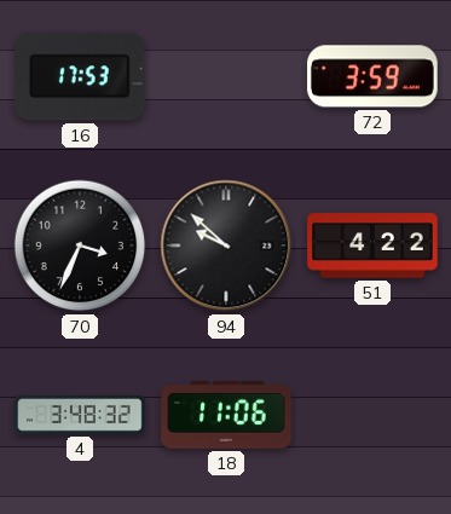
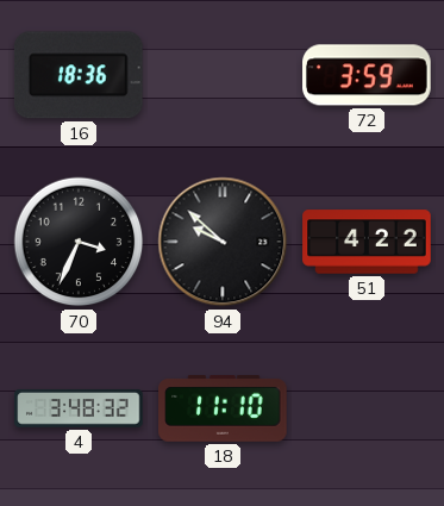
16: 17:53 -> 18:36
18: 11:06 -> 11:10
